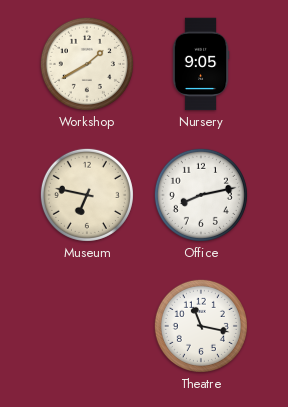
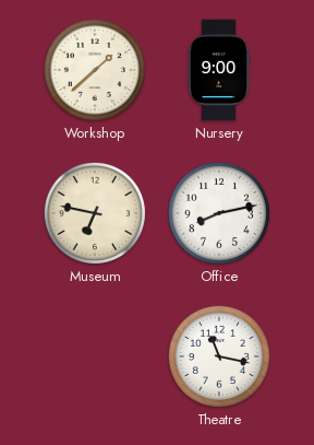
Workshop: 1:40 -> 1:38
Nursery: 9:05 -> 9:00
